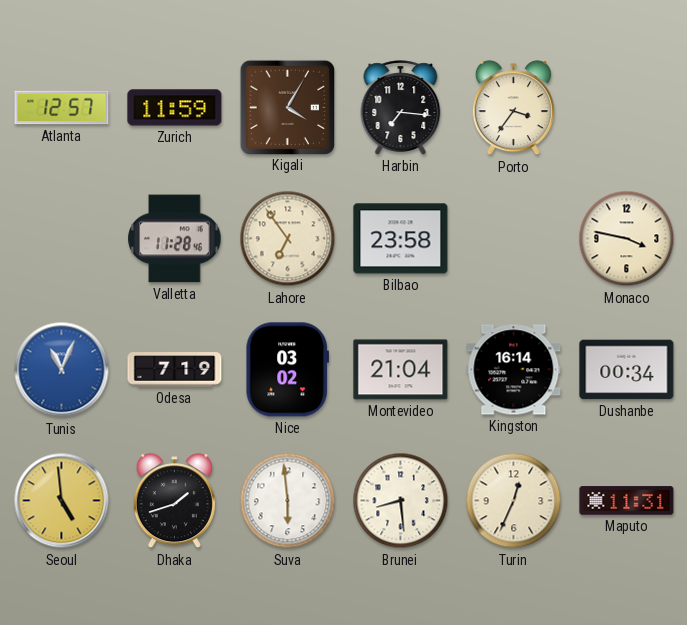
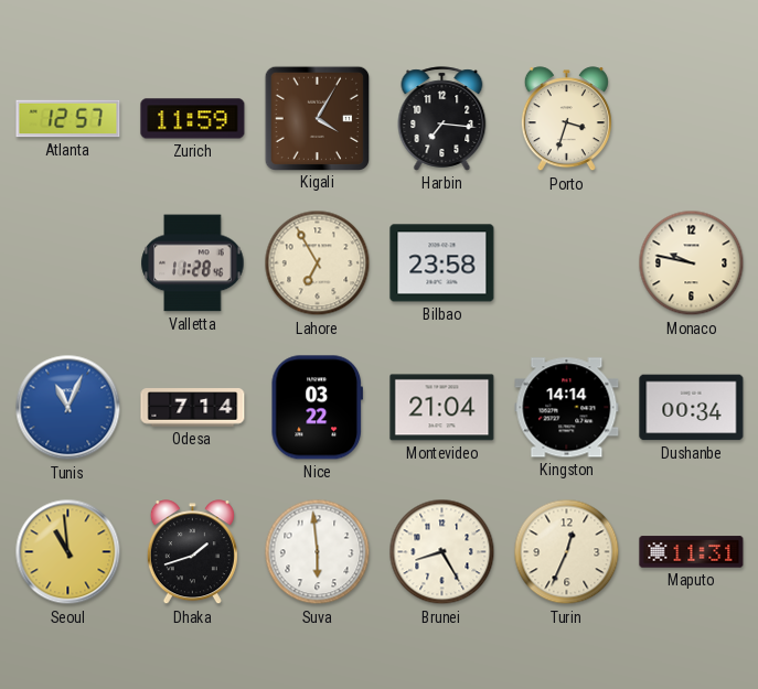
Porto: 3:36 -> 3:33
Lahore: 6:54 -> 6:55
Monaco: 3:47 -> 9:47
Odesa: 7:19 -> 7:14
Nice: 03:02 -> 03:22
Kingston: 16:14 -> 14:14
Seoul: 4:59 -> 10:59
Brunei: 8:29 -> 8:25
